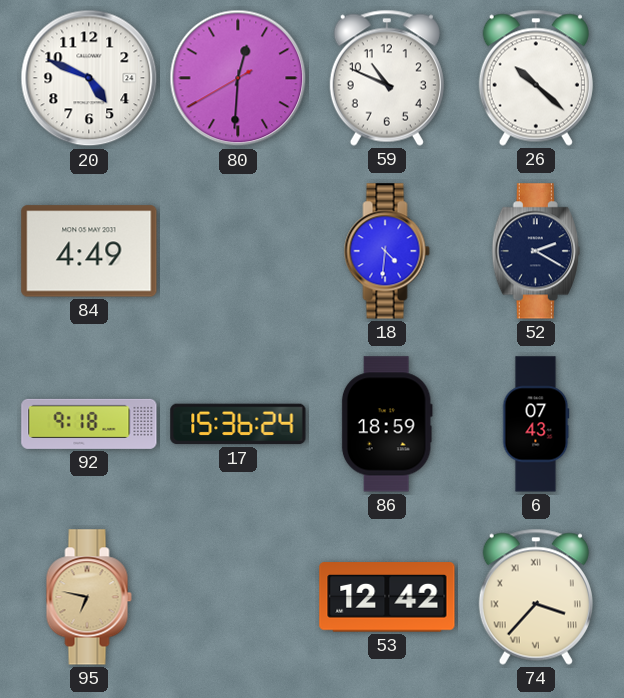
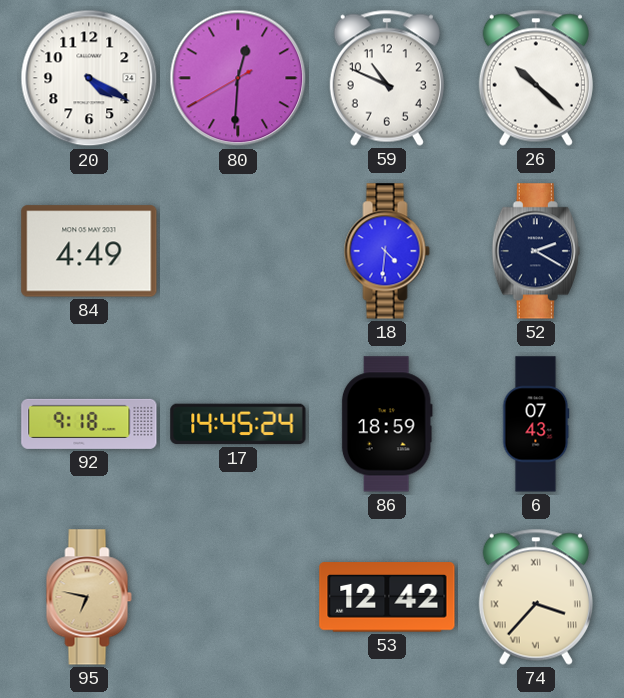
20: 4:49 -> 4:20
17: 15:36 -> 14:45
